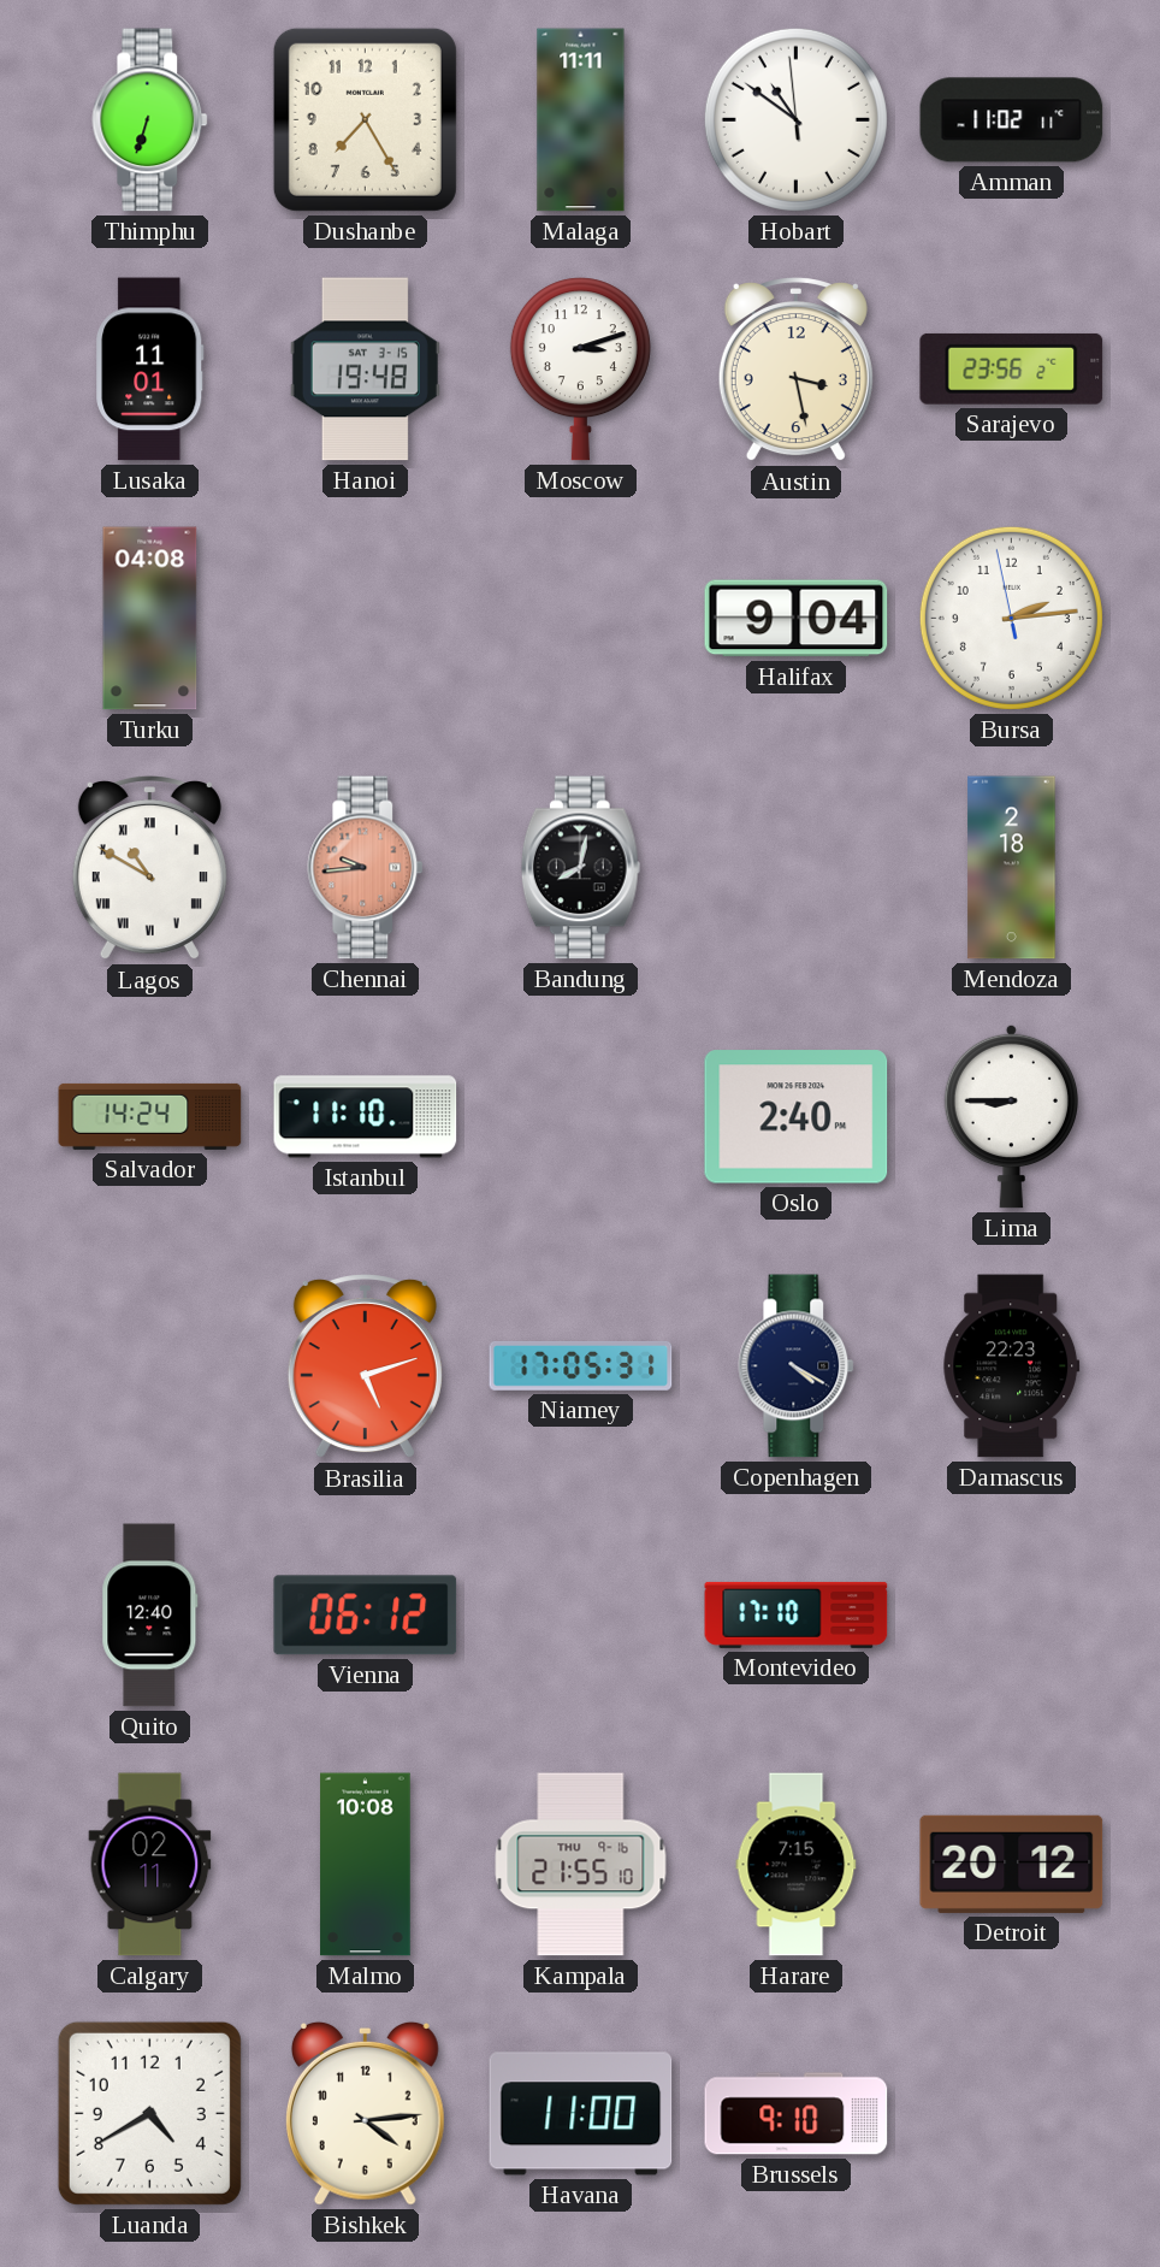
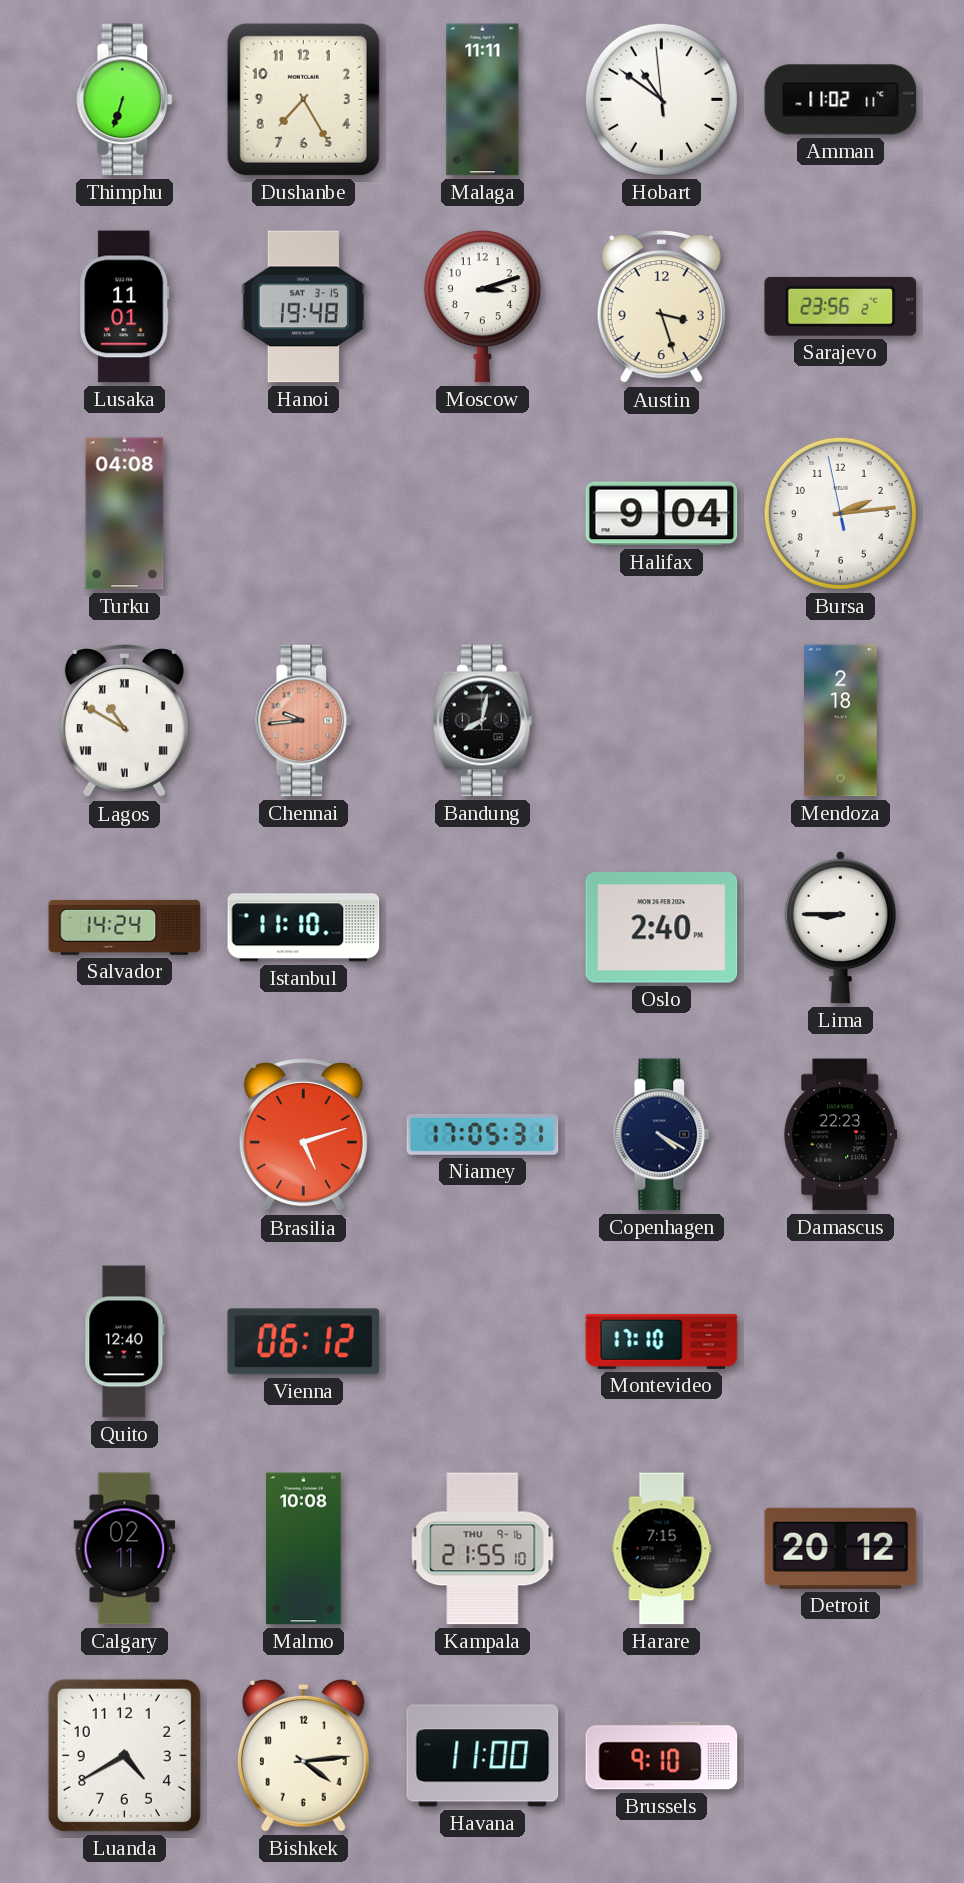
Austin: 3:28 -> 3:27
